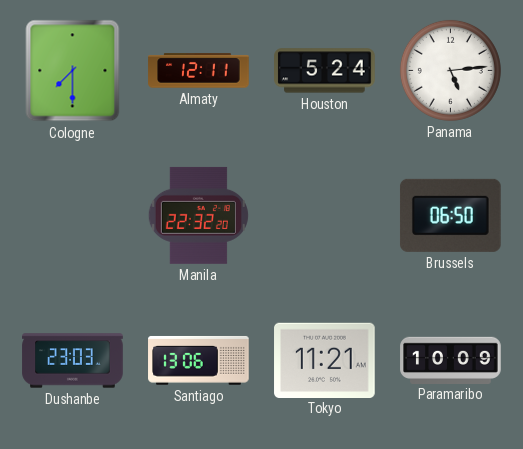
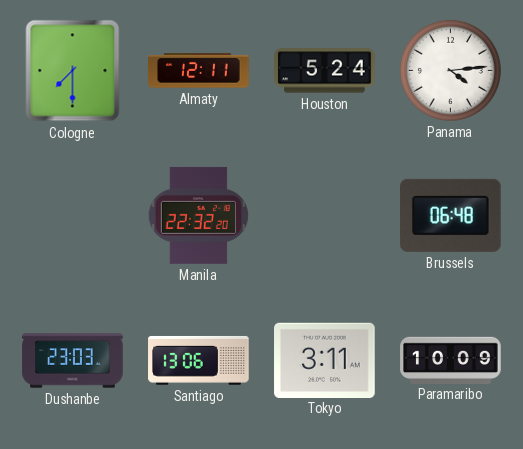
Panama: 5:14 -> 4:14
Brussels: 06:50 -> 06:48
Tokyo: 11:21 -> 3:11
